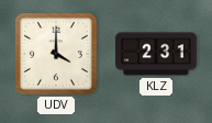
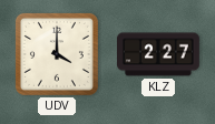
KLZ: 2:31 -> 2:27
